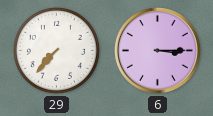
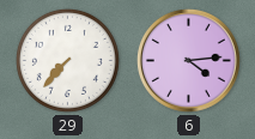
6: 3:15 -> 4:14
